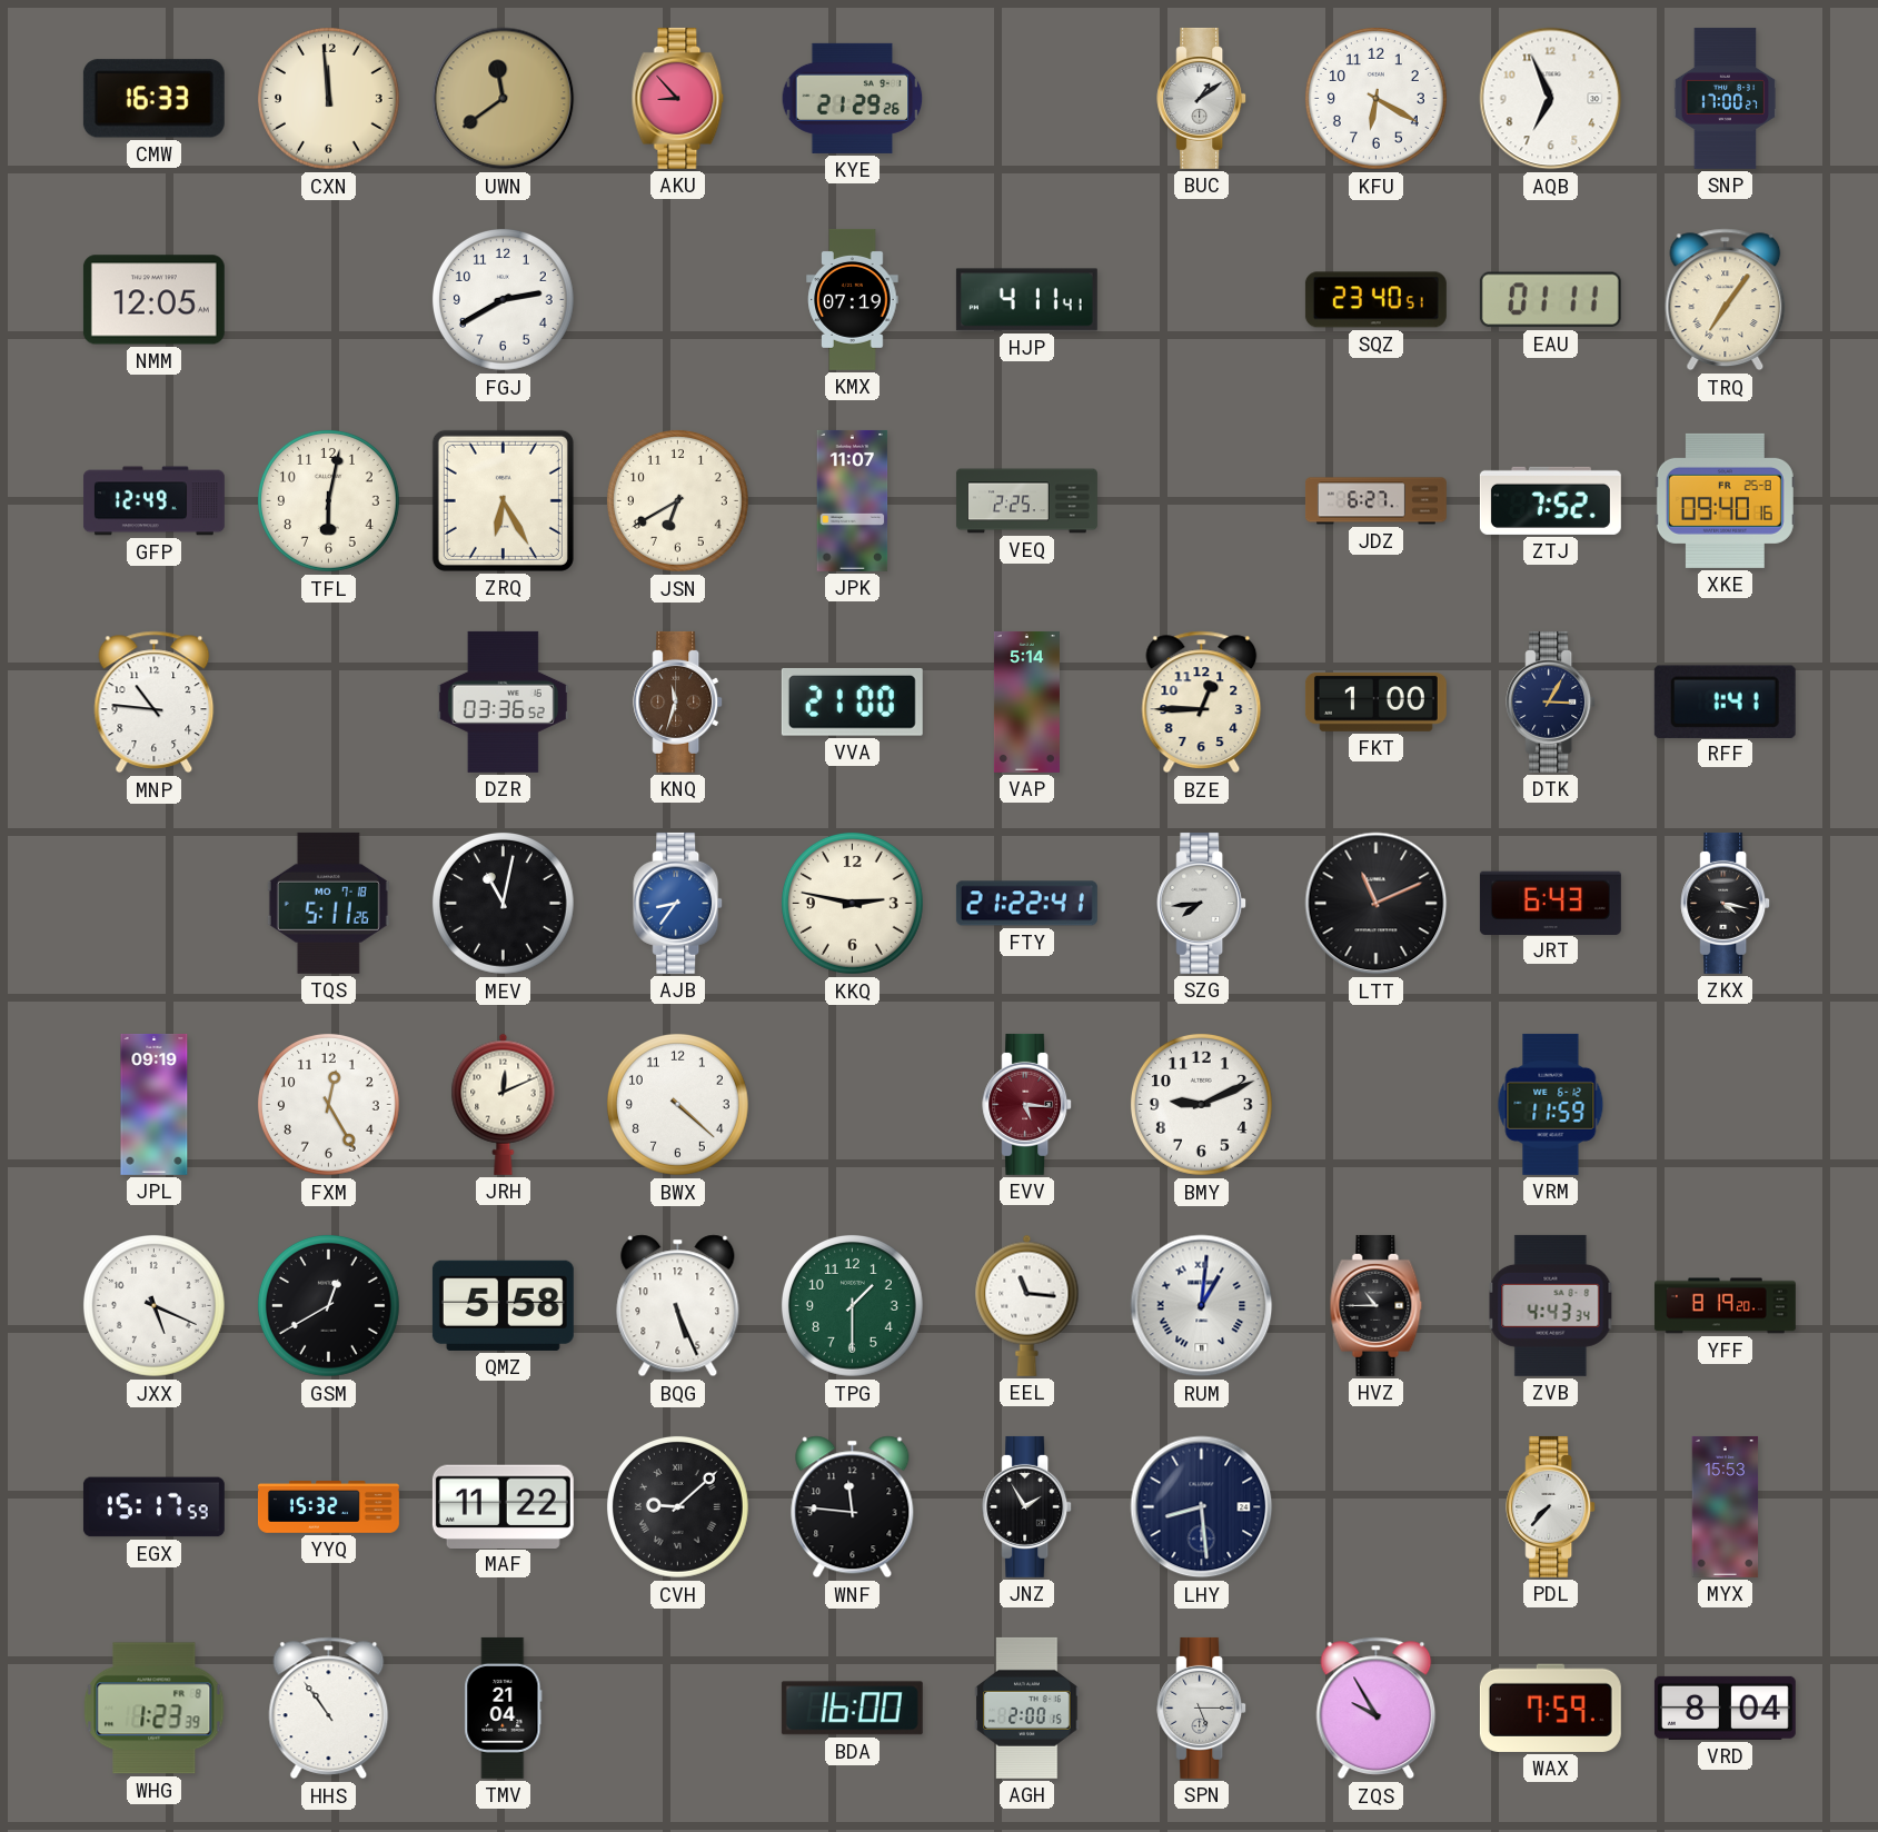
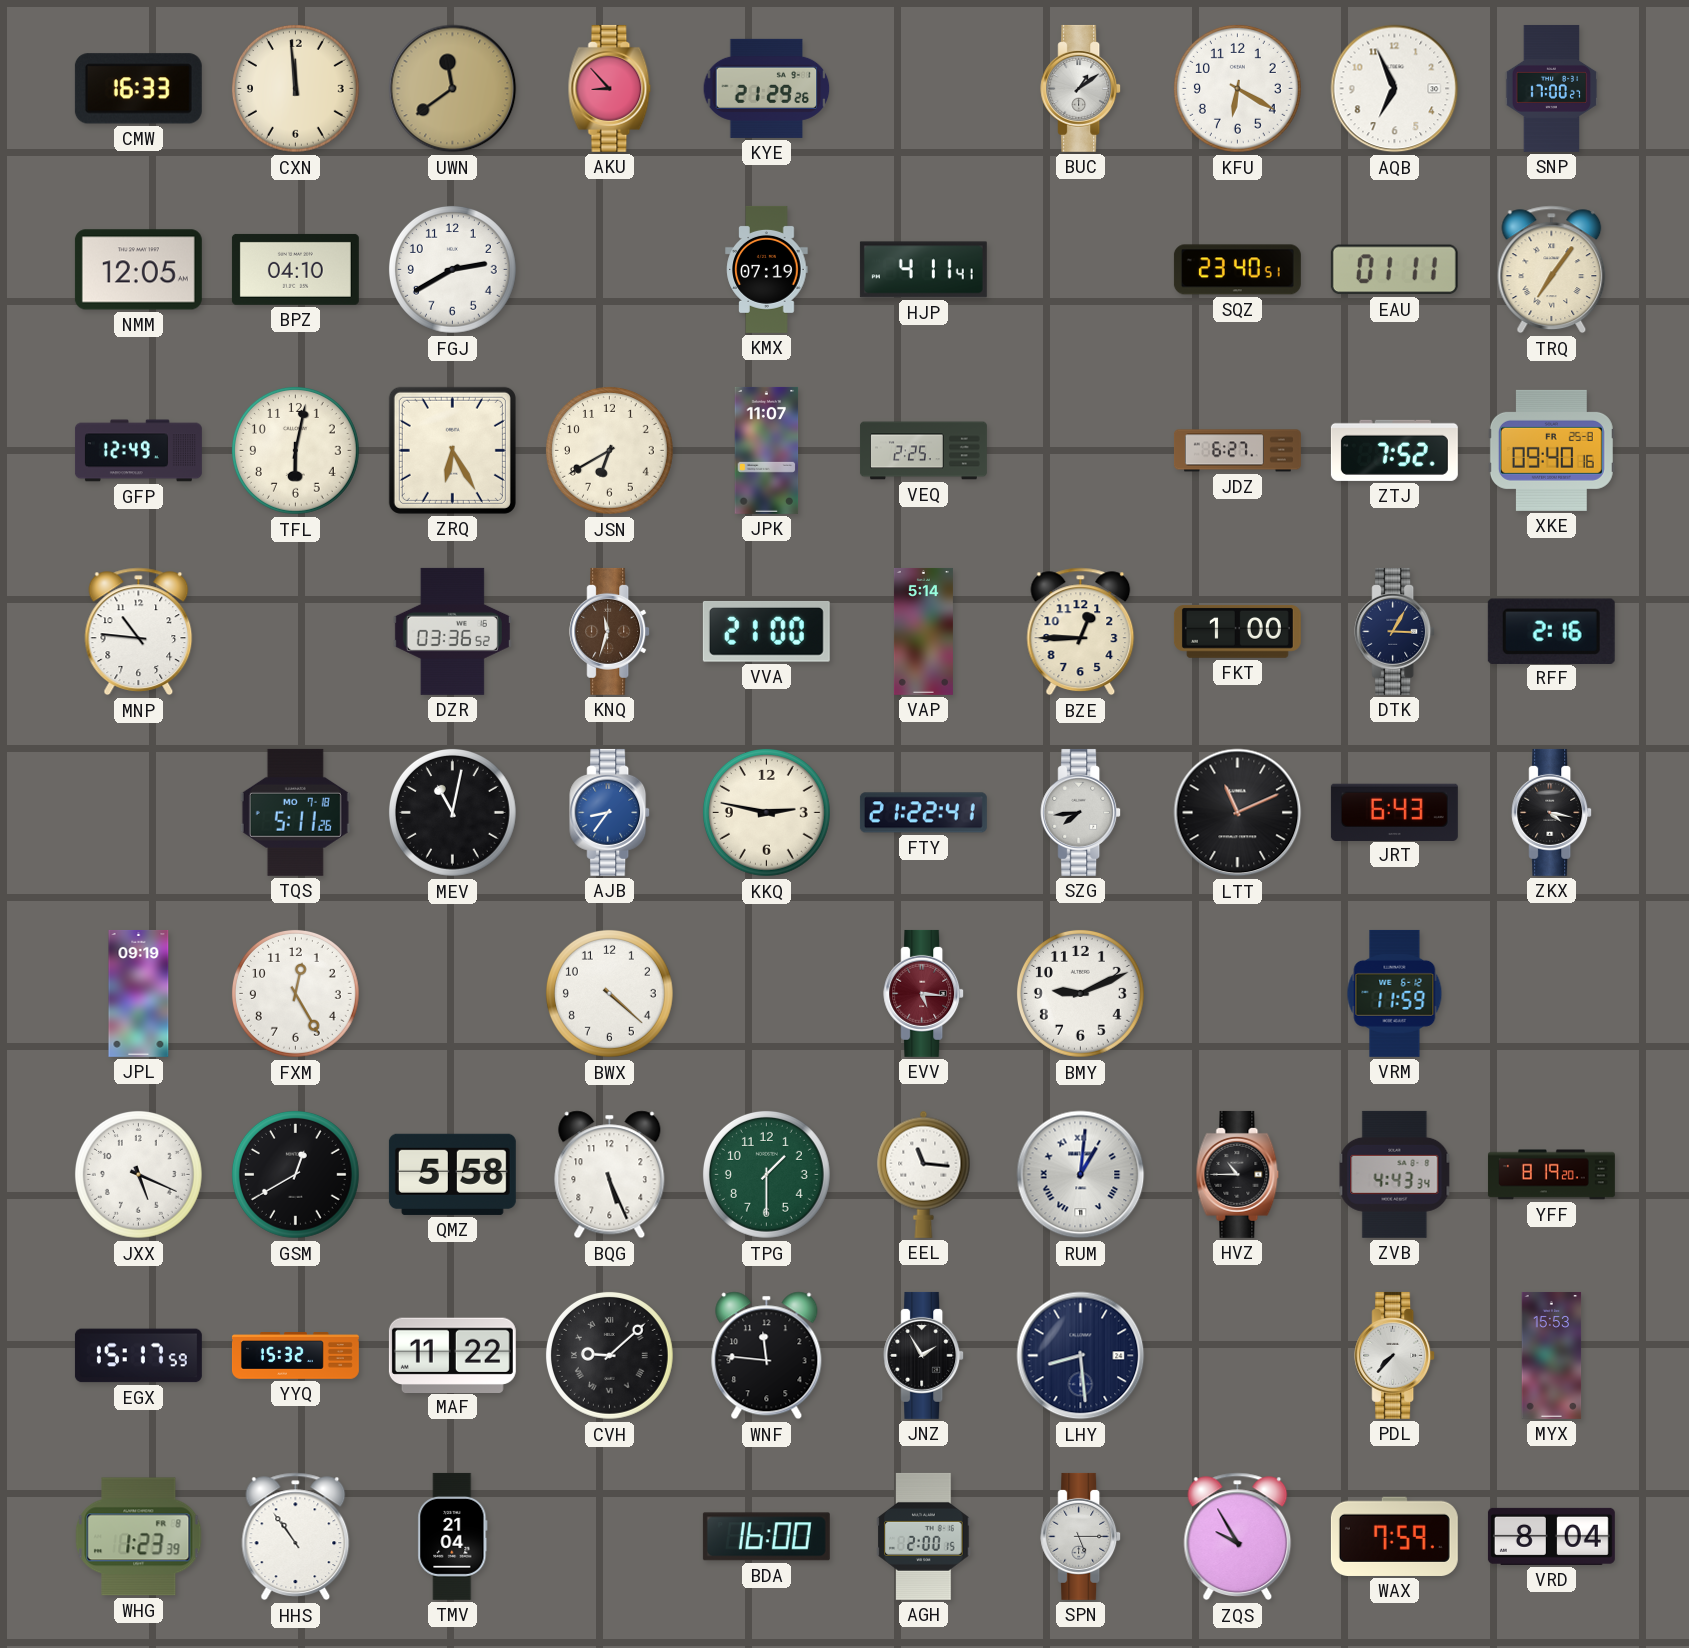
BPZ: none -> 04:10
RFF: 1:41 -> 2:16
JRH: 12:11 -> none
